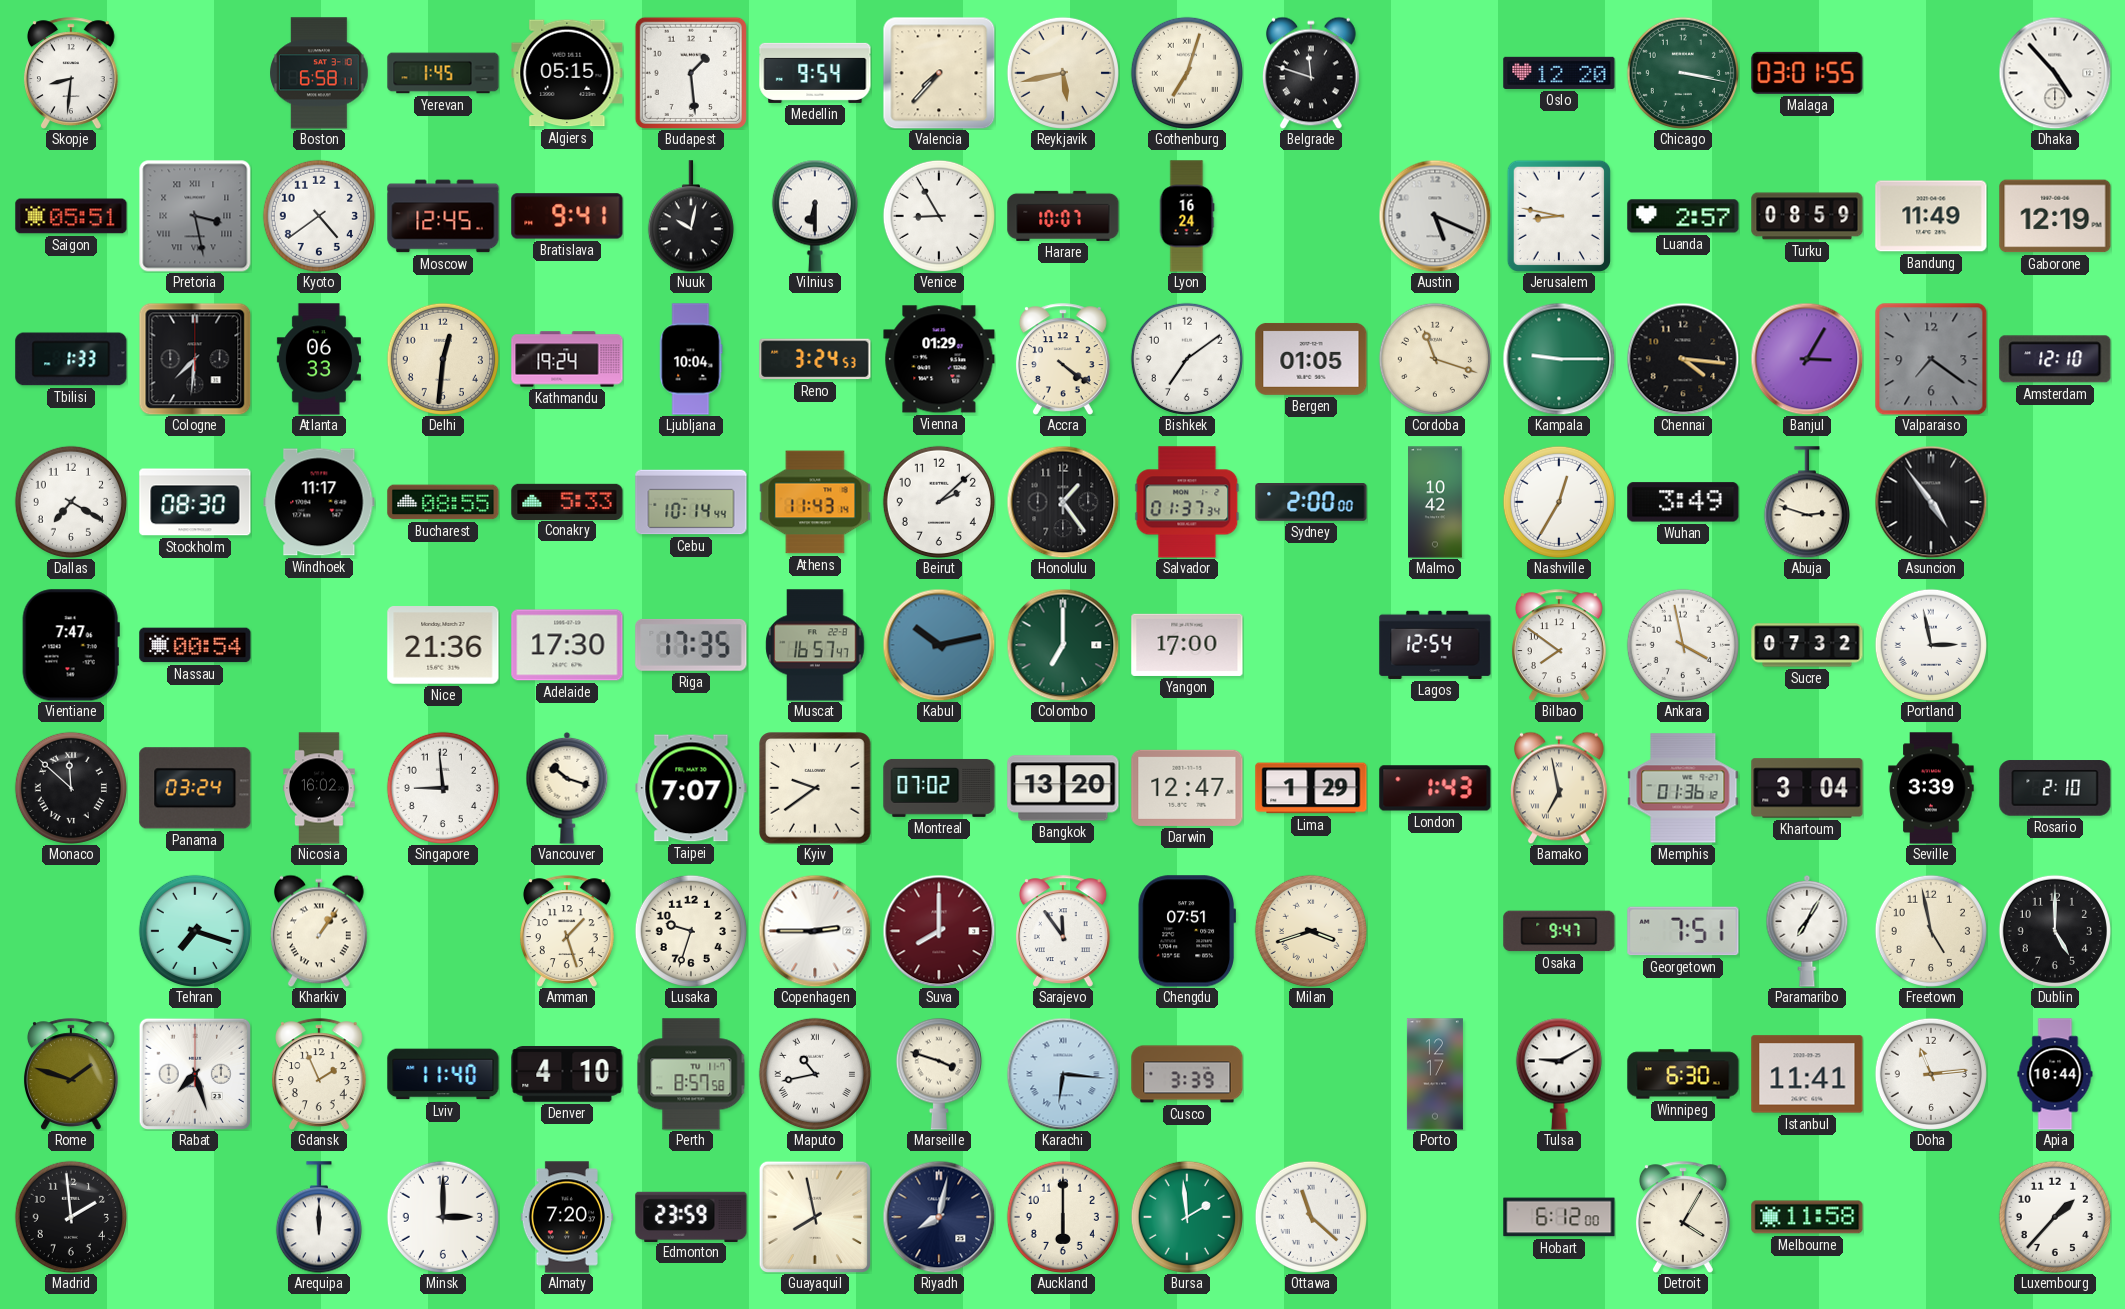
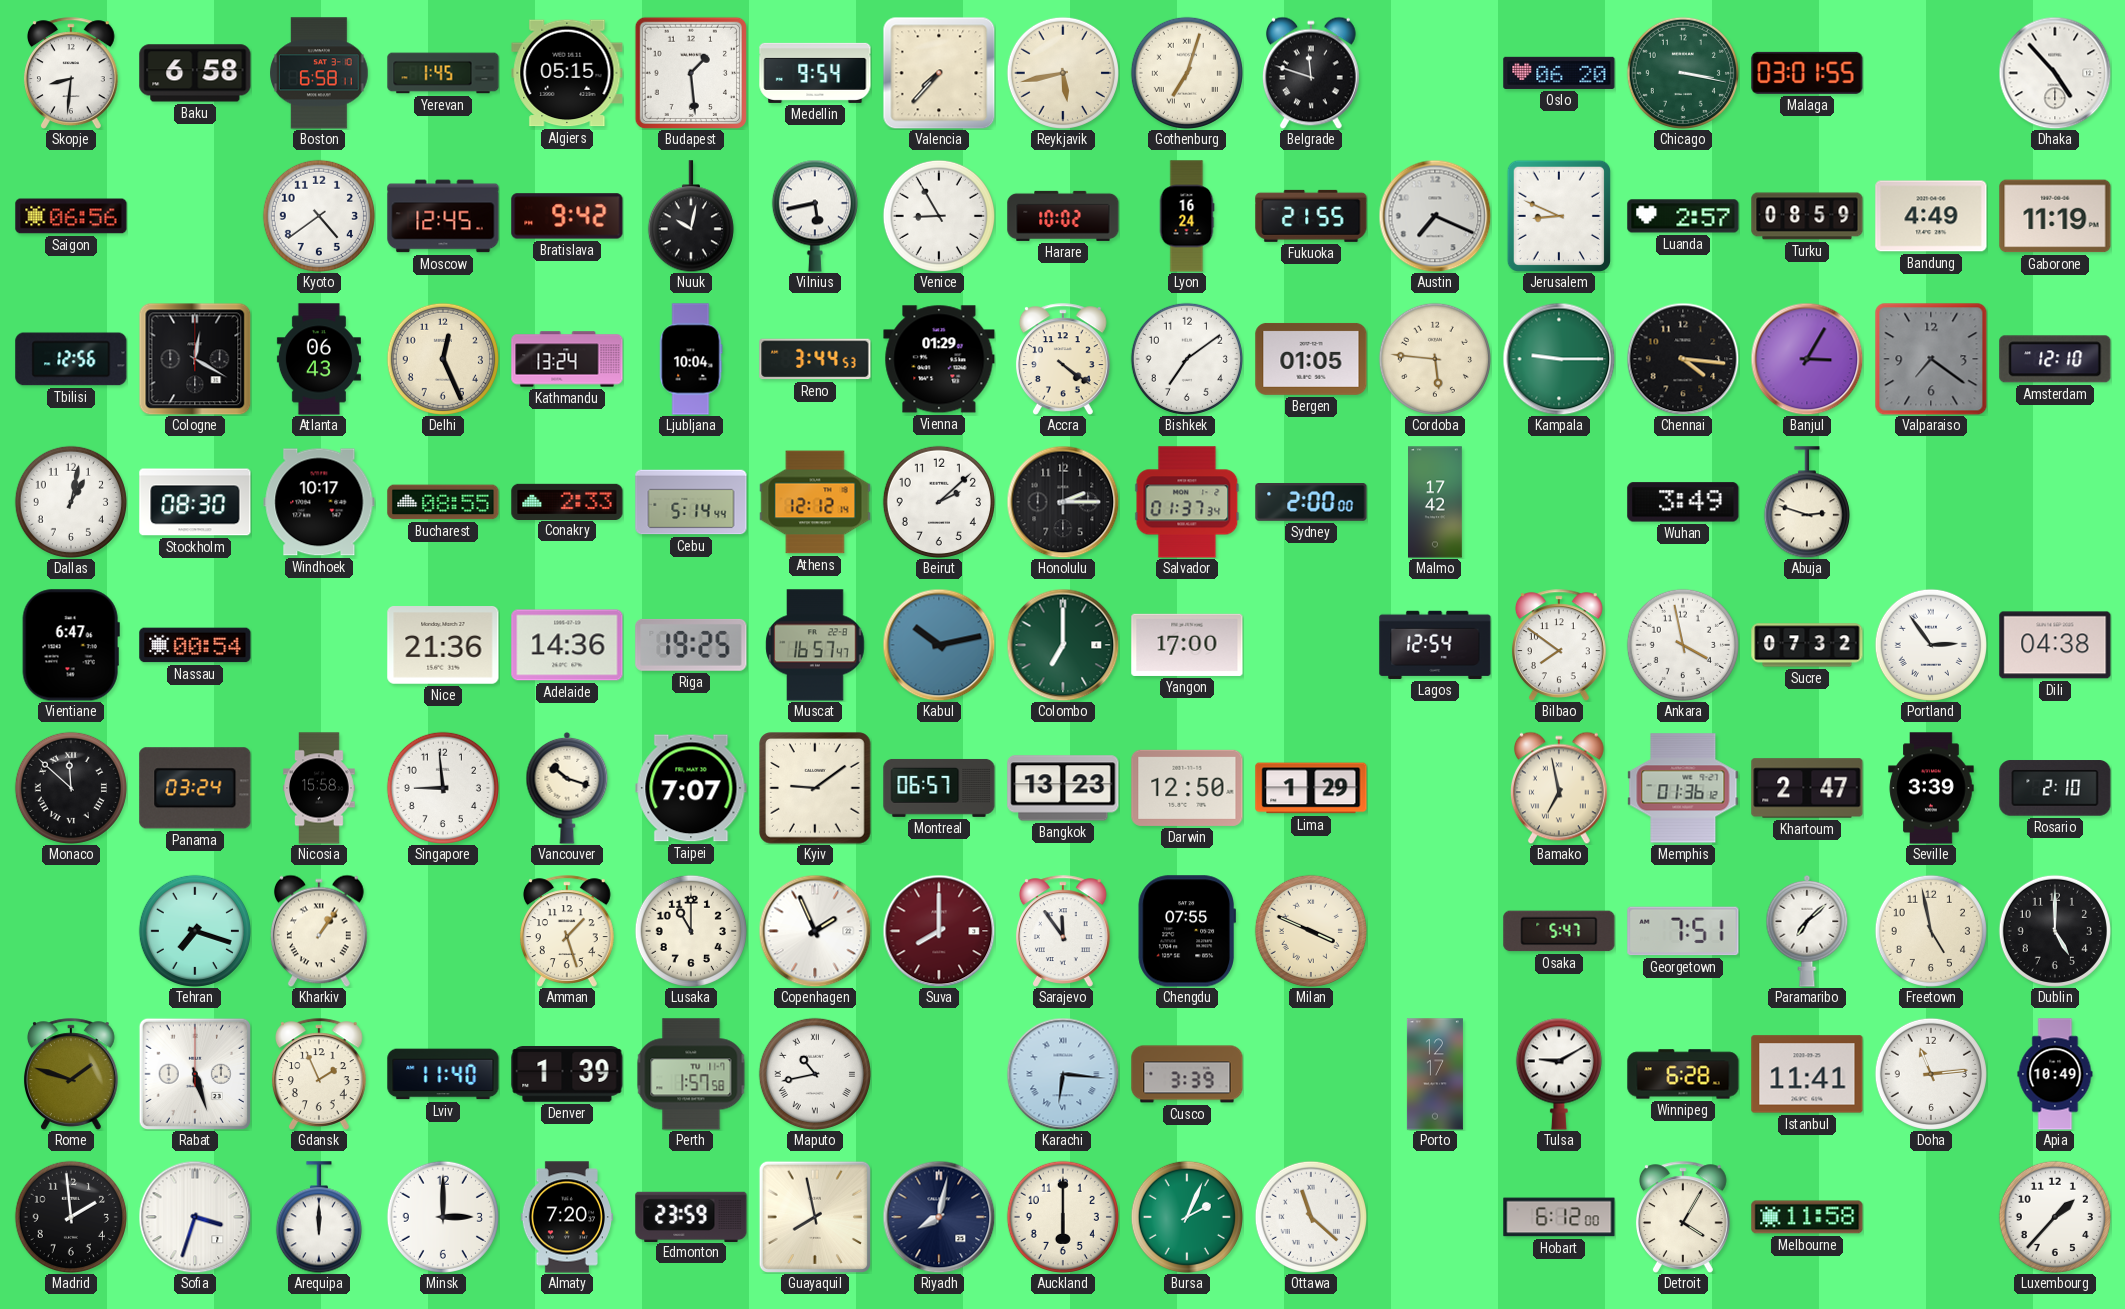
Baku: none -> 6:58
Oslo: 12:20 -> 06:20
Saigon: 05:51 -> 06:56
Pretoria: 3:28 -> none
Bratislava: 9:41 -> 9:42
Vilnius: 6:30 -> 5:43
Harare: 10:07 -> 10:02
Fukuoka: none -> 21:55
Austin: 5:19 -> 7:19
Jerusalem: 8:47 -> 8:49
Bandung: 11:49 -> 4:49
Gaborone: 12:19 -> 11:19
Tbilisi: 1:33 -> 12:56
Cologne: 7:31 -> 12:20
Atlanta: 06:33 -> 06:43
Delhi: 12:31 -> 12:26
Kathmandu: 19:24 -> 13:24
Reno: 3:24 -> 3:44
Cordoba: 11:18 -> 5:46
Dallas: 7:20 -> 1:02
Windhoek: 11:17 -> 10:17
Conakry: 5:33 -> 2:33
Cebu: 10:14 -> 5:14
Athens: 11:43 -> 12:12
Honolulu: 1:24 -> 2:15
Malmo: 10:42 -> 17:42
Nashville: 12:35 -> none
Asuncion: 4:54 -> none
Vientiane: 7:47 -> 6:47
Adelaide: 17:30 -> 14:36
Riga: 17:35 -> 19:25
Portland: 2:58 -> 2:54
Dili: none -> 04:38
Nicosia: 16:02 -> 15:58
Kyiv: 9:39 -> 9:09
Montreal: 07:02 -> 06:57
Bangkok: 13:20 -> 13:23
Darwin: 12:47 -> 12:50
London: 1:43 -> none
Khartoum: 3:04 -> 2:47
Lusaka: 9:33 -> 11:00
Copenhagen: 2:45 -> 1:56
Chengdu: 07:51 -> 07:55
Milan: 3:42 -> 3:49
Osaka: 9:47 -> 5:47
Paramaribo: 7:05 -> 7:08
Rabat: 7:27 -> 5:27
Denver: 4:10 -> 1:39
Perth: 8:57 -> 1:57
Marseille: 3:48 -> none
Winnipeg: 6:30 -> 6:28
Apia: 10:44 -> 10:49
Sofia: none -> 3:33
Bursa: 1:59 -> 2:04
